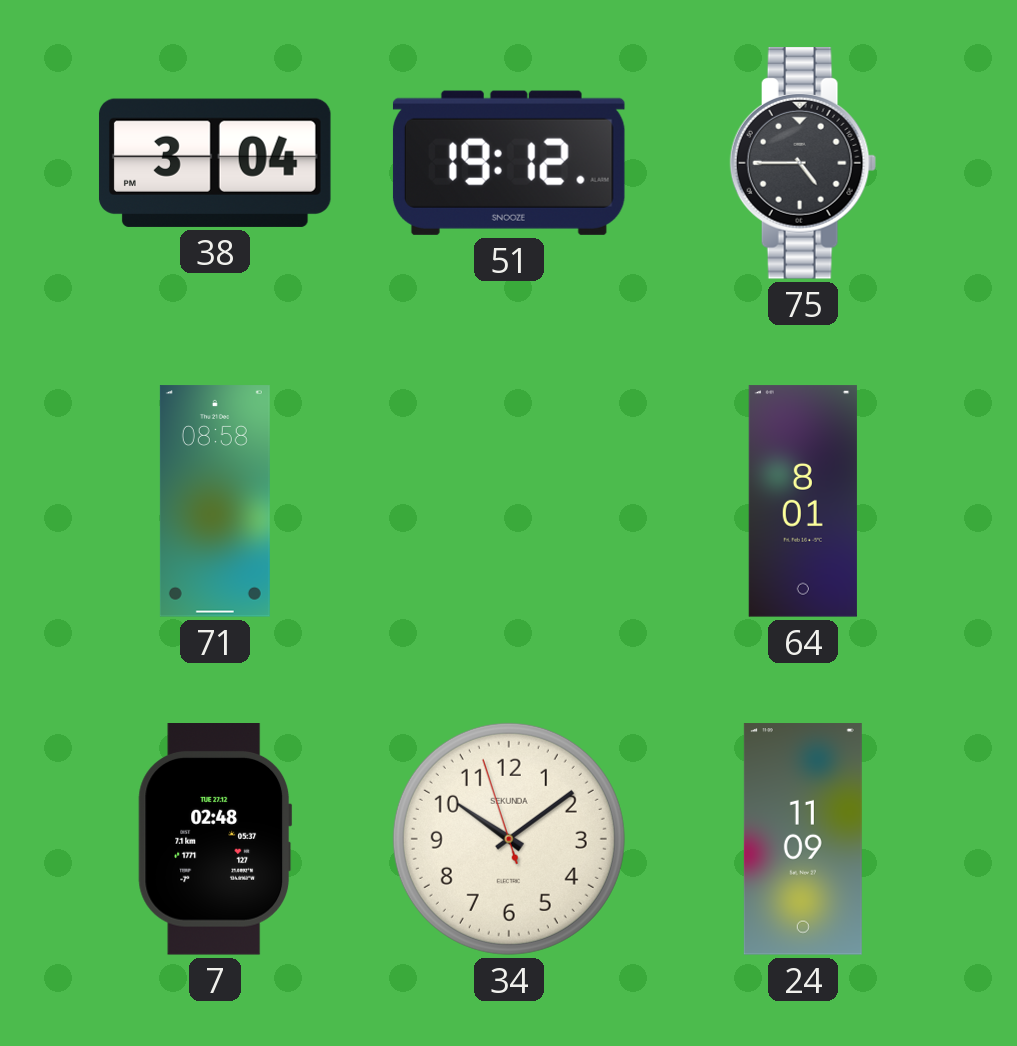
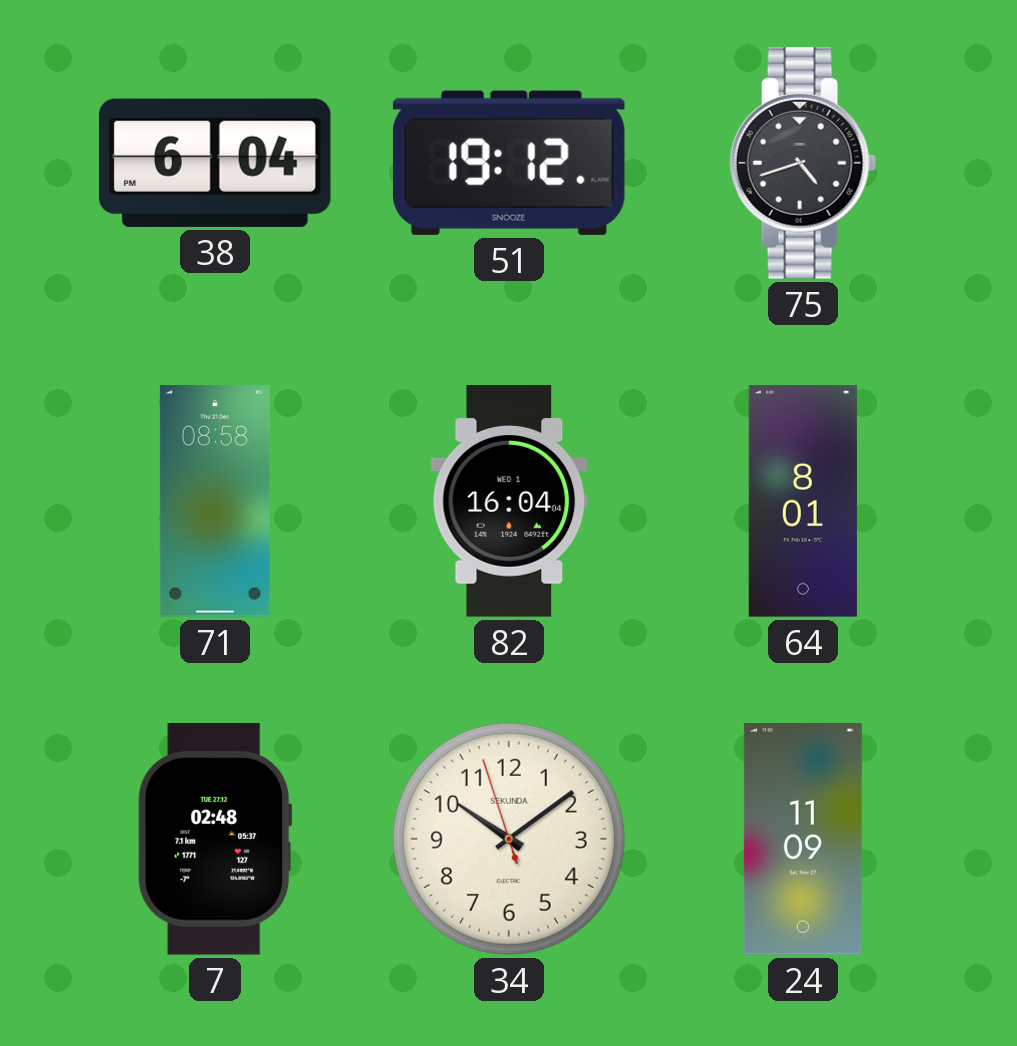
38: 3:04 -> 6:04
75: 4:45 -> 4:42
82: none -> 16:04
